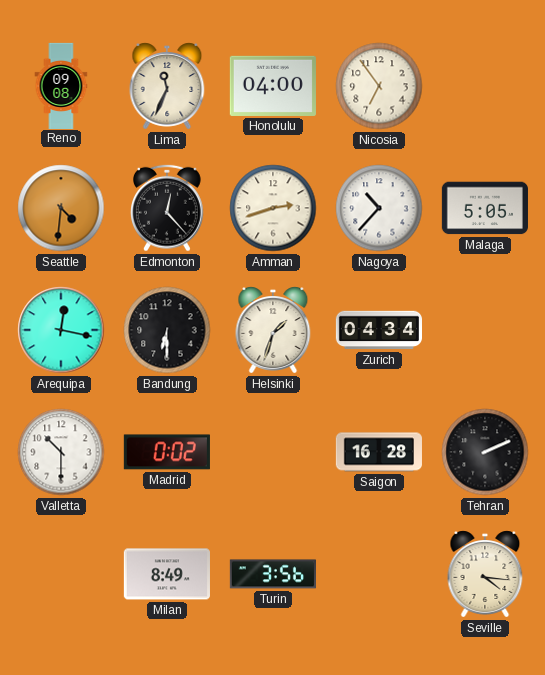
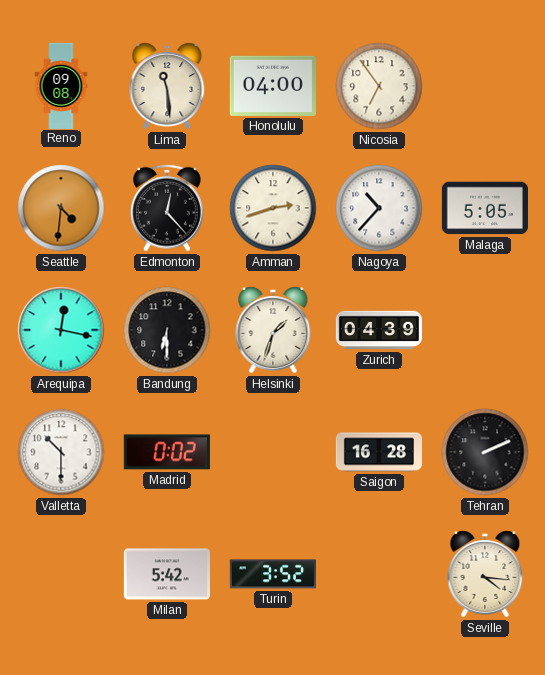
Lima: 11:34 -> 11:29
Zurich: 04:34 -> 04:39
Milan: 8:49 -> 5:42
Turin: 3:56 -> 3:52
